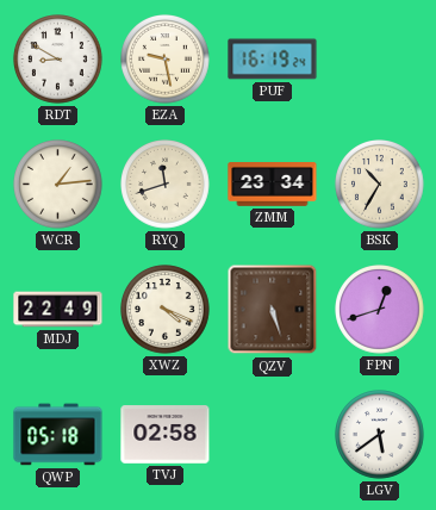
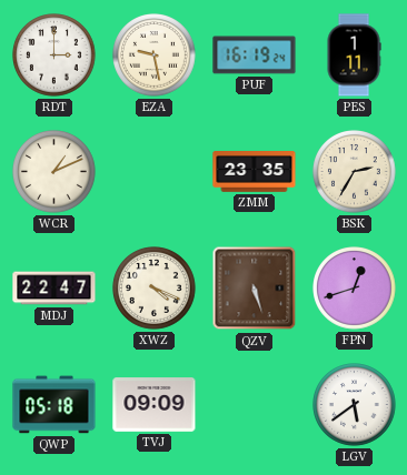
RDT: 8:50 -> 3:00
PES: none -> 1:11
WCR: 1:14 -> 1:11
RYQ: 11:42 -> none
ZMM: 23:34 -> 23:35
BSK: 10:35 -> 2:35
MDJ: 22:49 -> 22:47
TVJ: 02:58 -> 09:09
